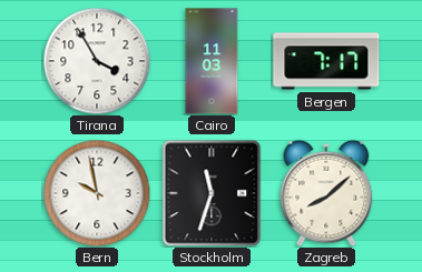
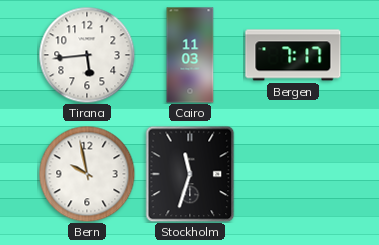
Tirana: 3:55 -> 5:44
Zagreb: 8:08 -> none
